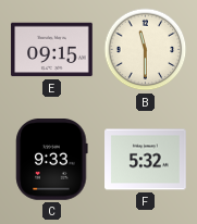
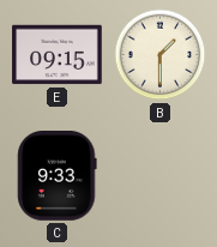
B: 11:30 -> 1:30
F: 5:32 -> none
